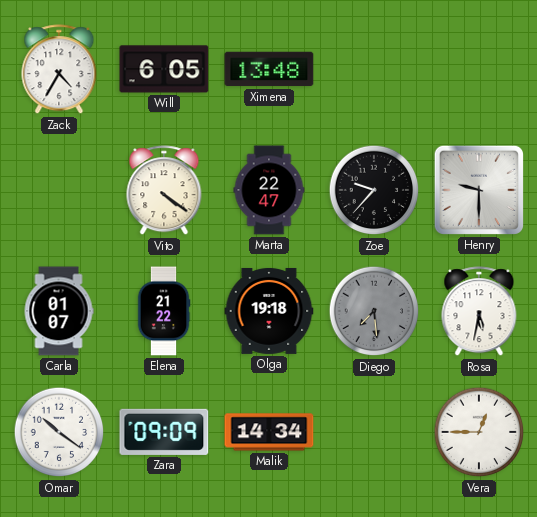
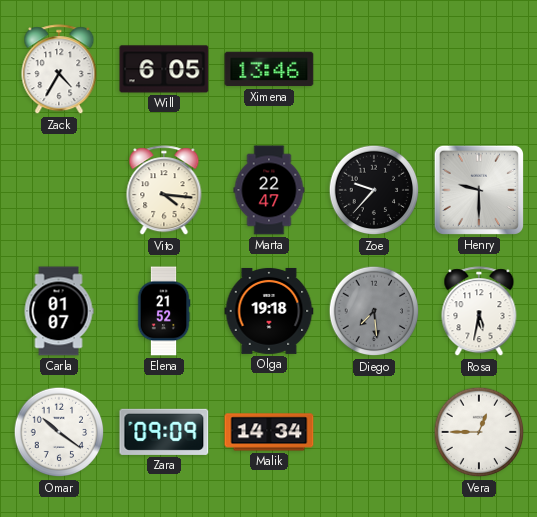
Ximena: 13:48 -> 13:46
Vito: 4:21 -> 4:16
Elena: 21:22 -> 21:52
